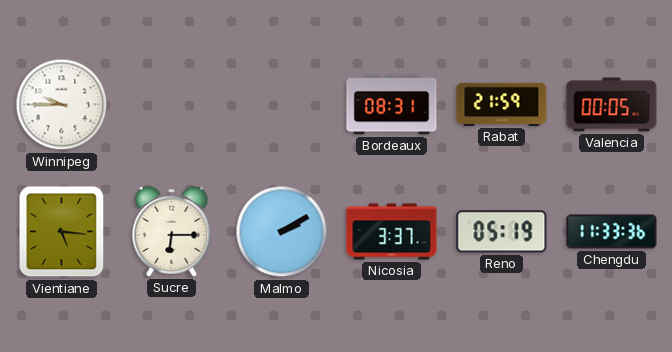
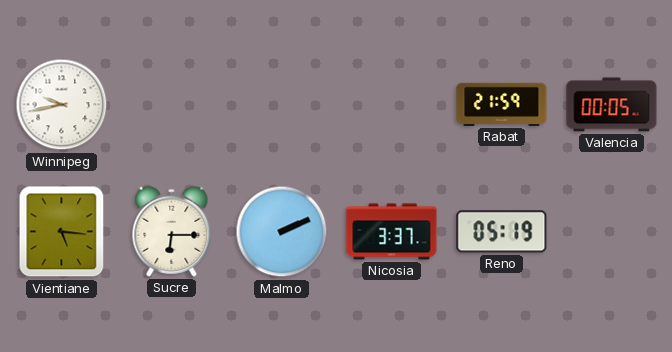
Winnipeg: 9:45 -> 9:43
Bordeaux: 08:31 -> none
Malmo: 2:10 -> 2:11
Chengdu: 11:33 -> none
